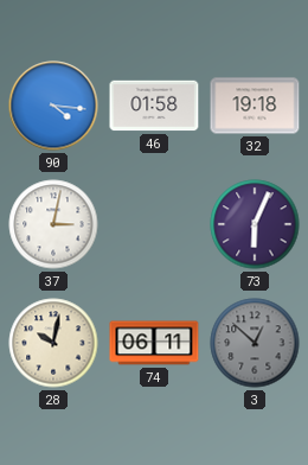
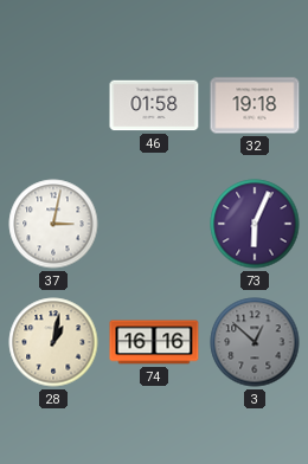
90: 4:16 -> none
28: 10:02 -> 1:02
74: 06:11 -> 16:16
